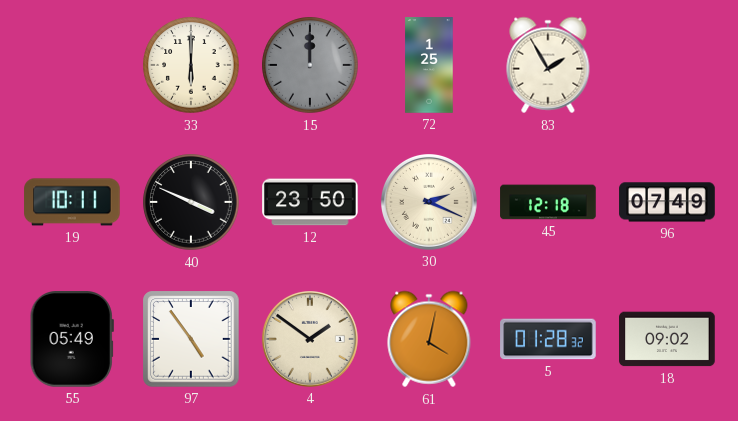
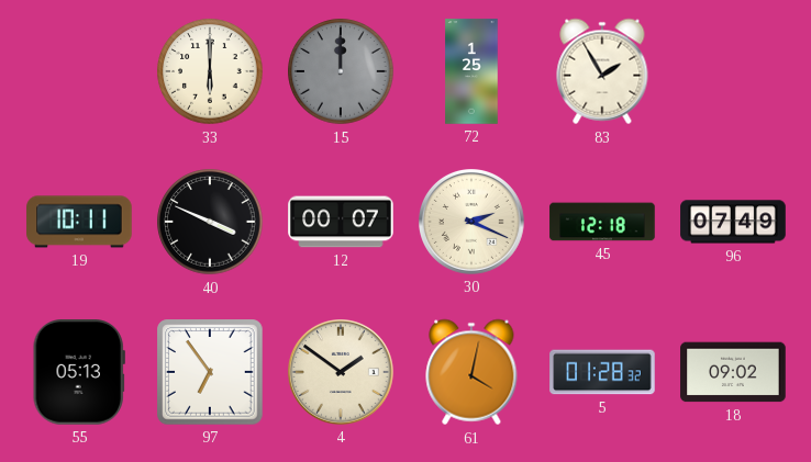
12: 23:50 -> 00:07
55: 05:49 -> 05:13
97: 4:54 -> 6:54
